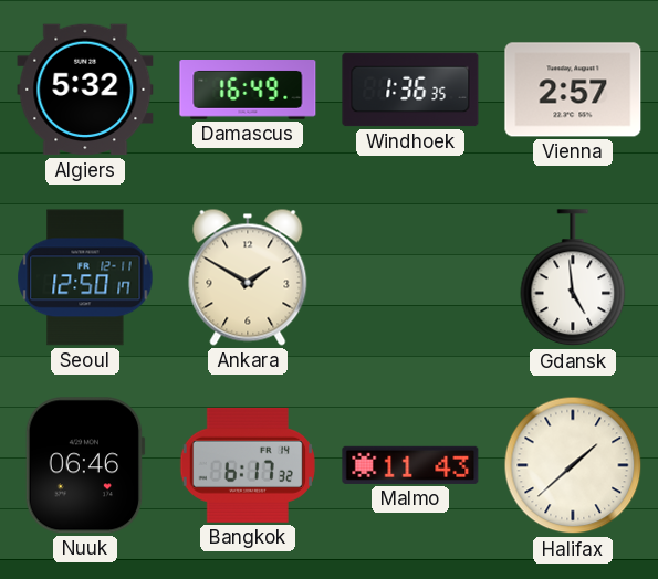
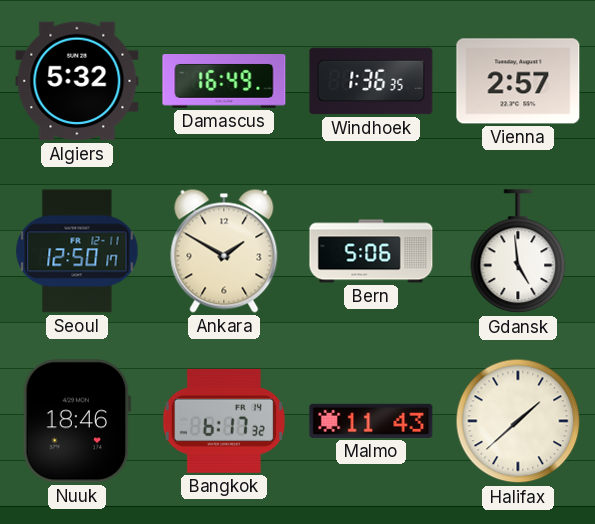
Bern: none -> 5:06
Nuuk: 06:46 -> 18:46
